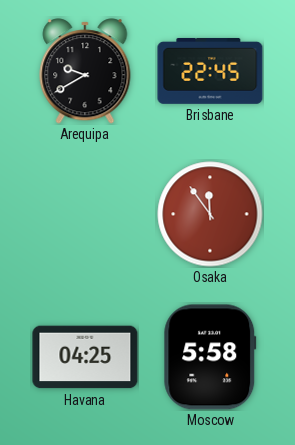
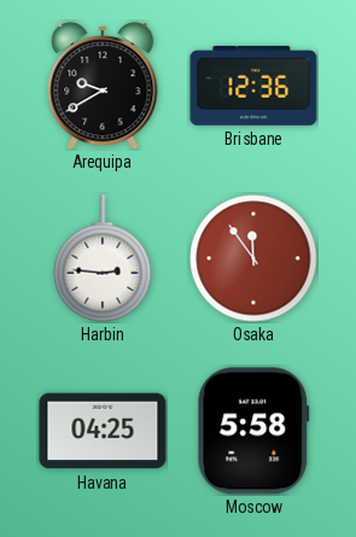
Brisbane: 22:45 -> 12:36
Harbin: none -> 2:46
